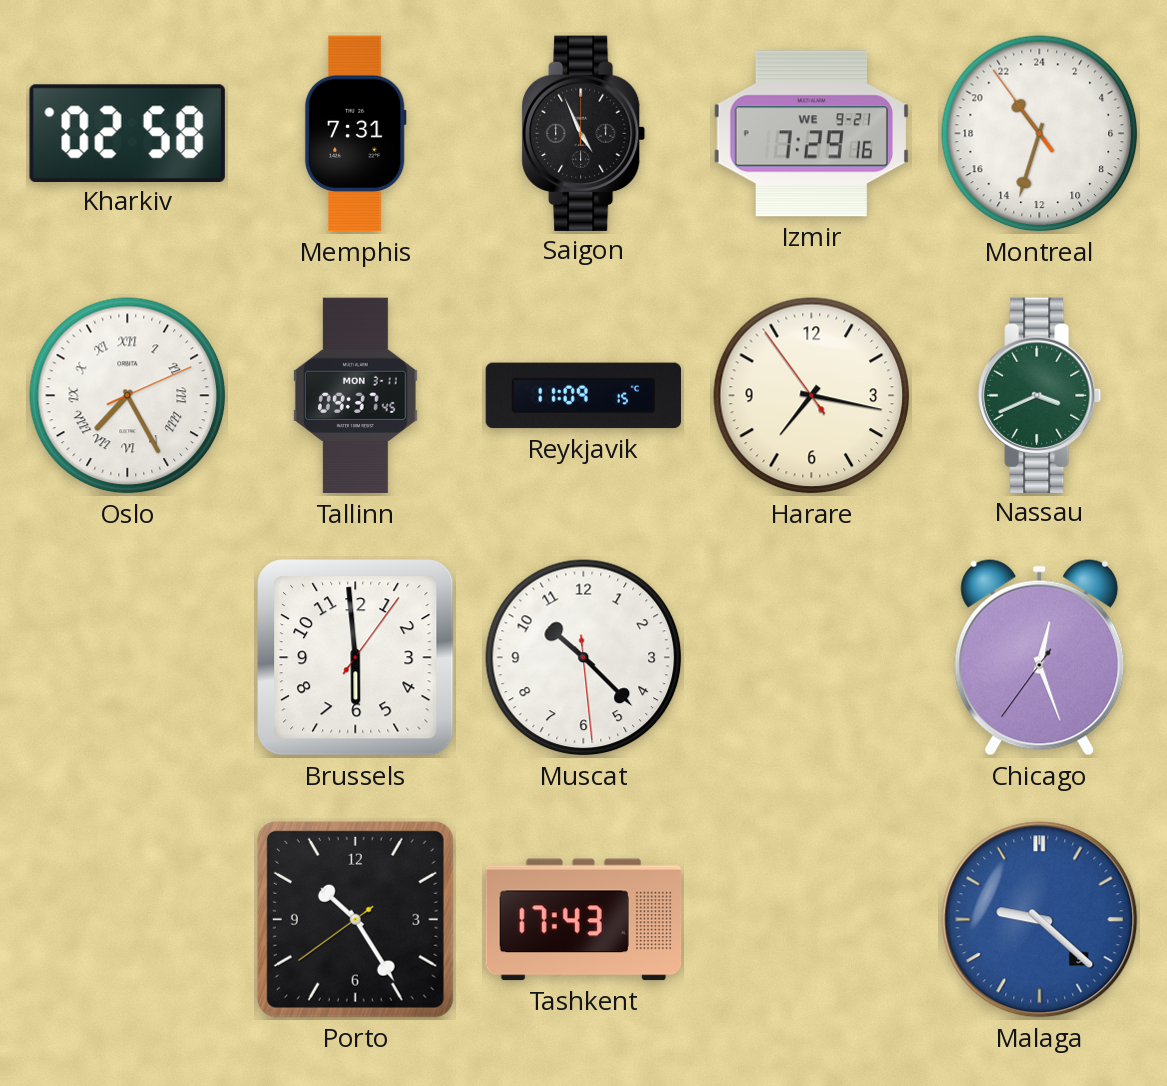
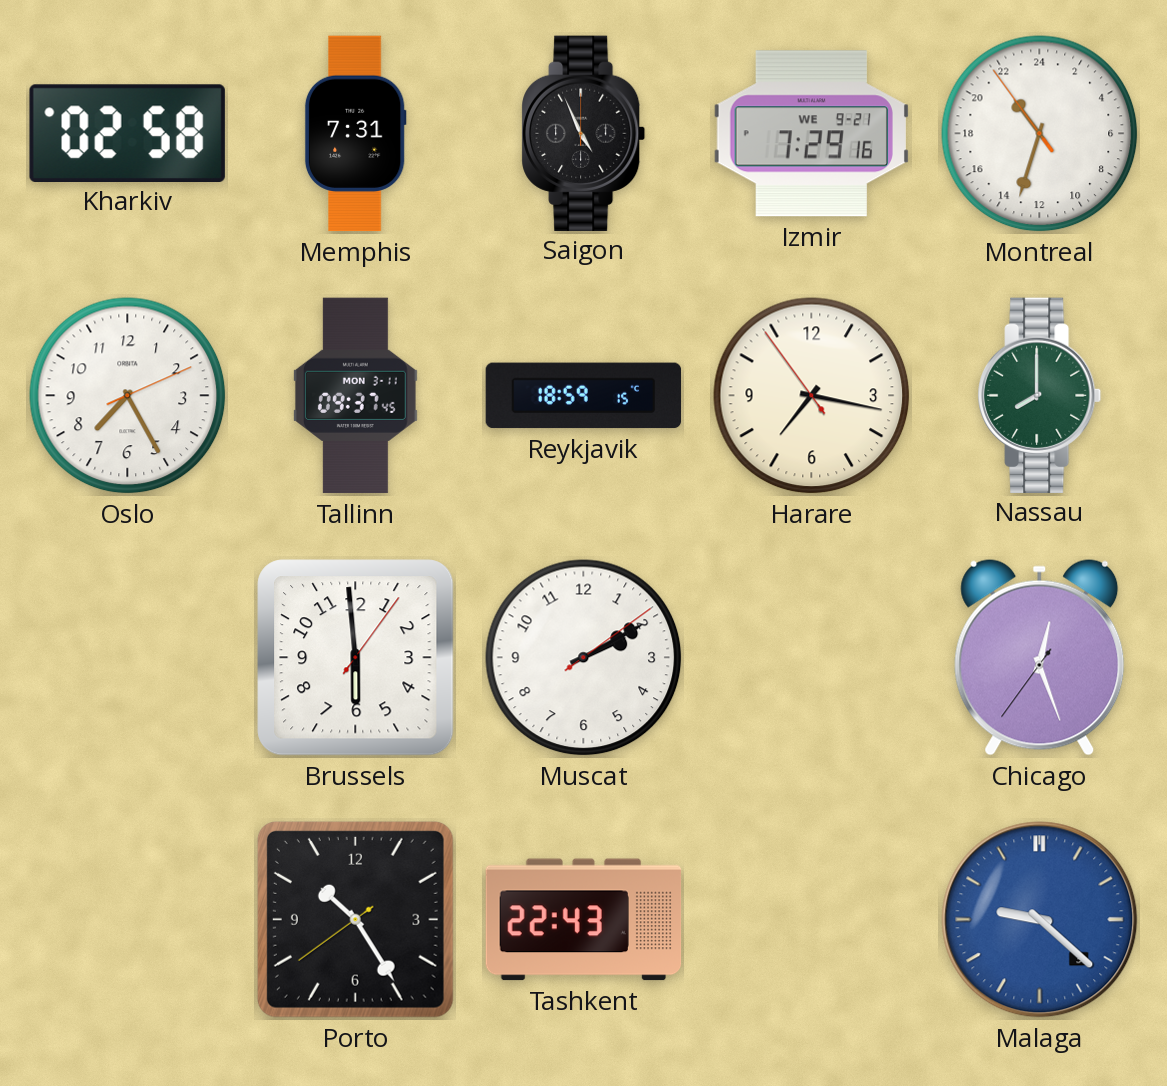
Oslo numerals: Roman -> Arabic
Reykjavik: 11:09 -> 18:59
Nassau: 3:41 -> 8:00
Muscat: 10:22 -> 2:10
Tashkent: 17:43 -> 22:43
